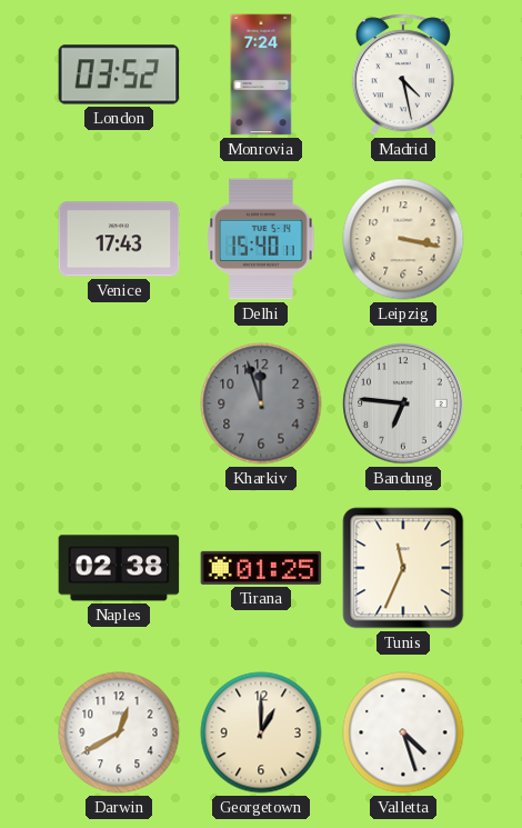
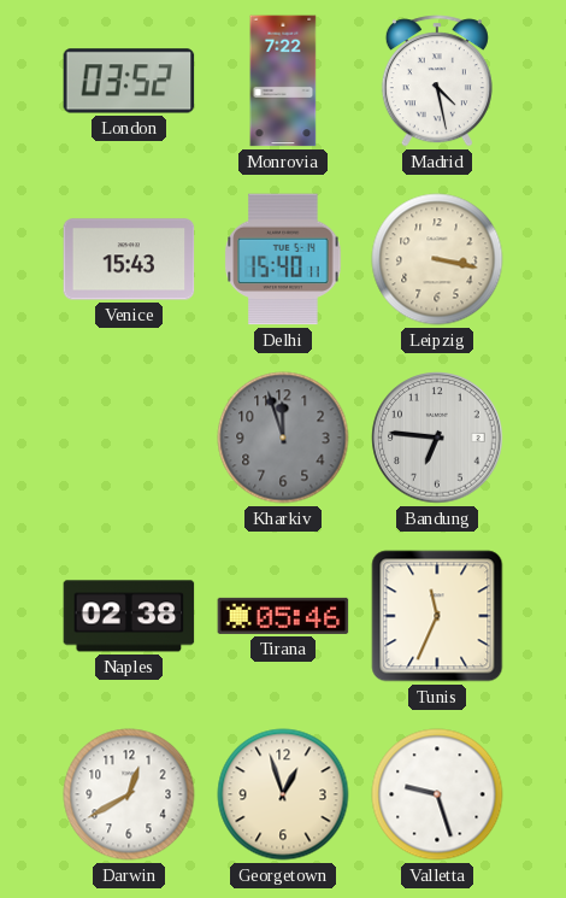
Monrovia: 7:24 -> 7:22
Venice: 17:43 -> 15:43
Tirana: 01:25 -> 05:46
Georgetown: 1:00 -> 12:57
Valletta: 4:27 -> 9:27
